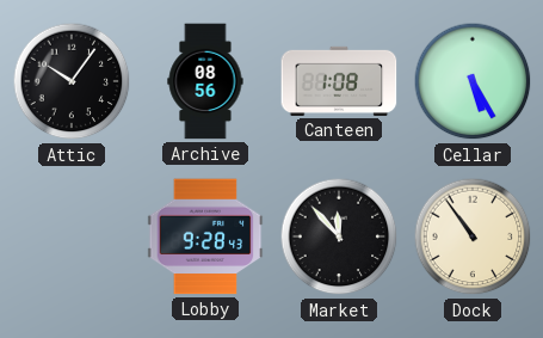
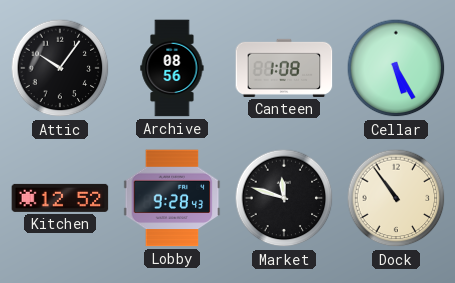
Kitchen: none -> 12:52
Market: 11:53 -> 11:48
